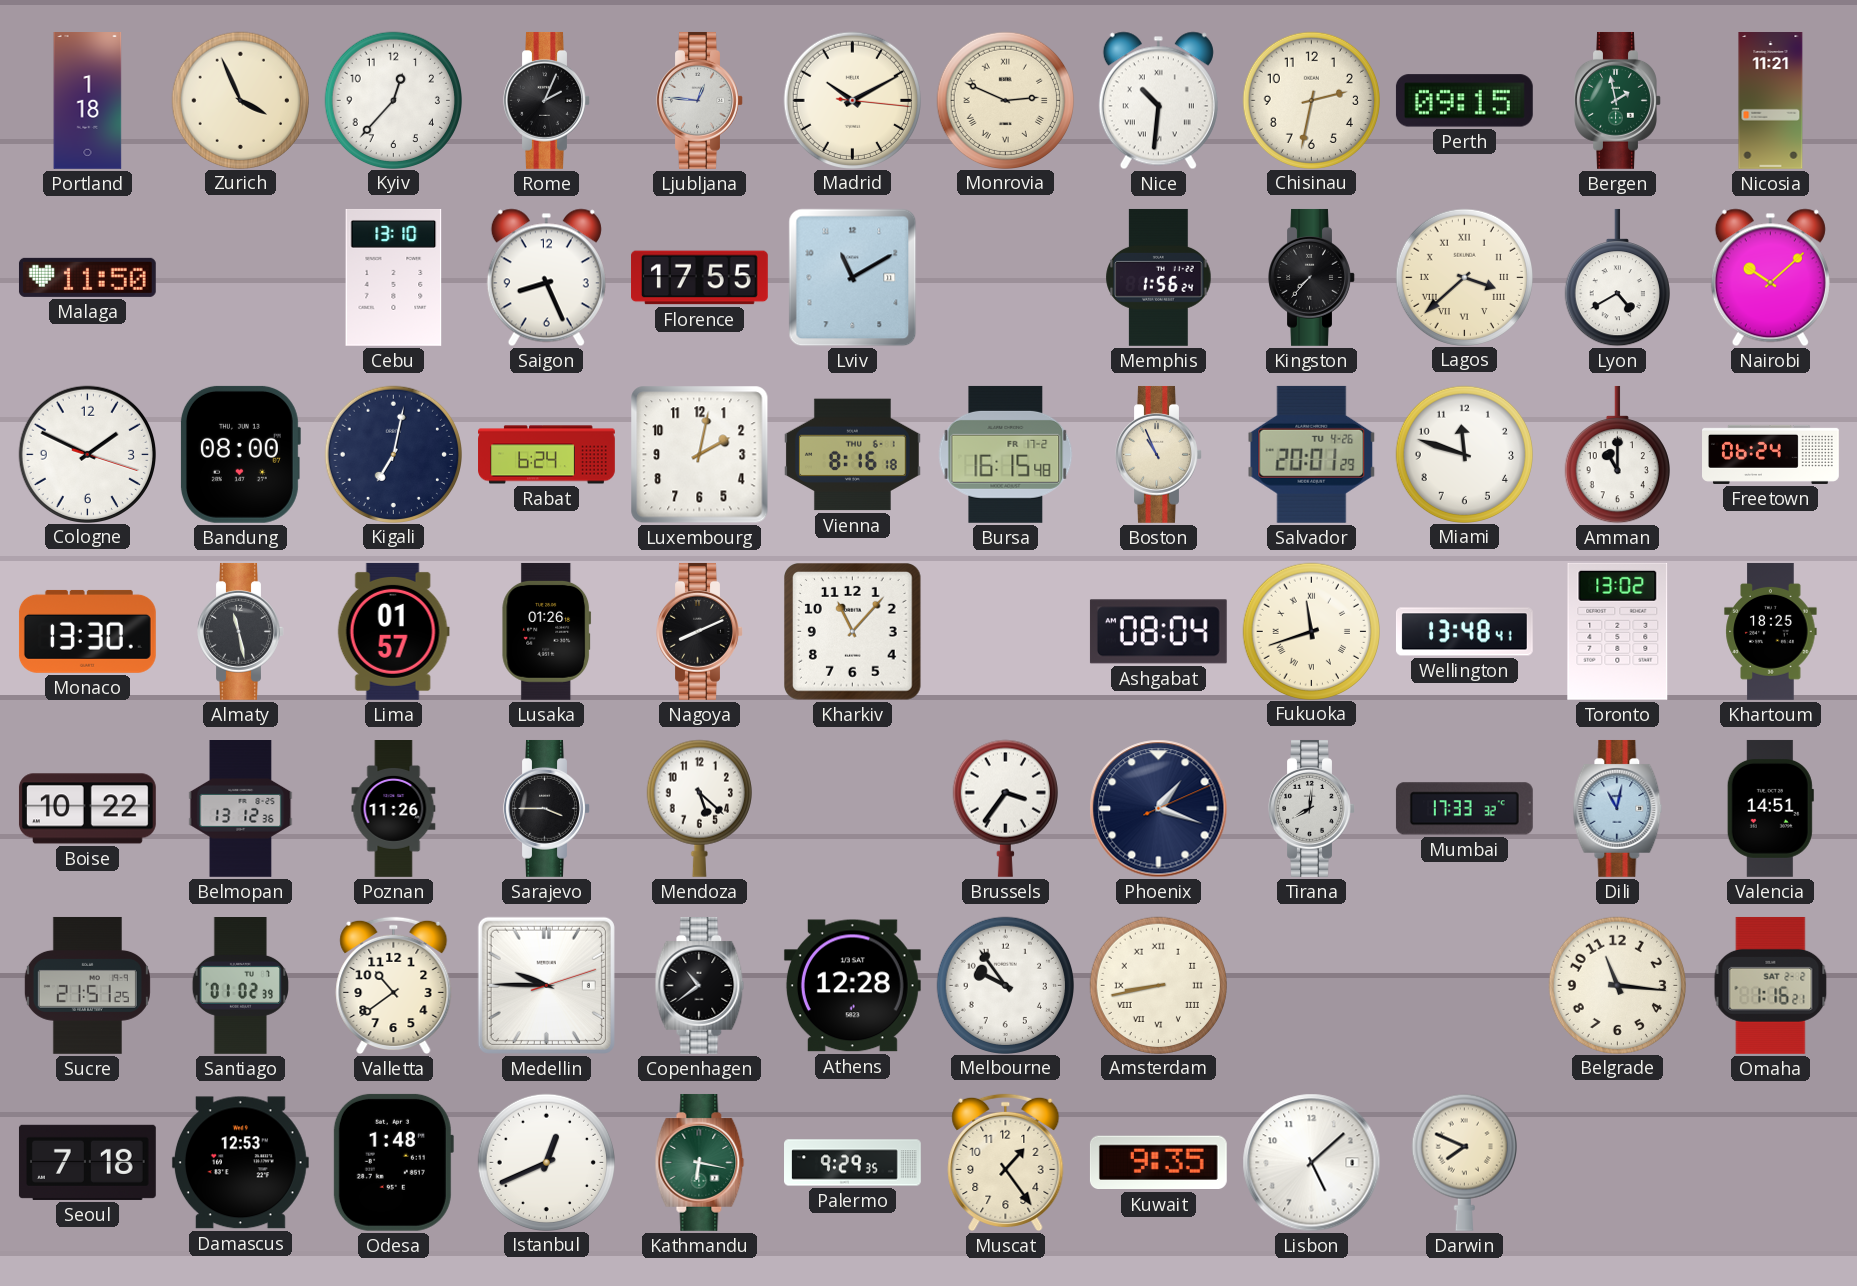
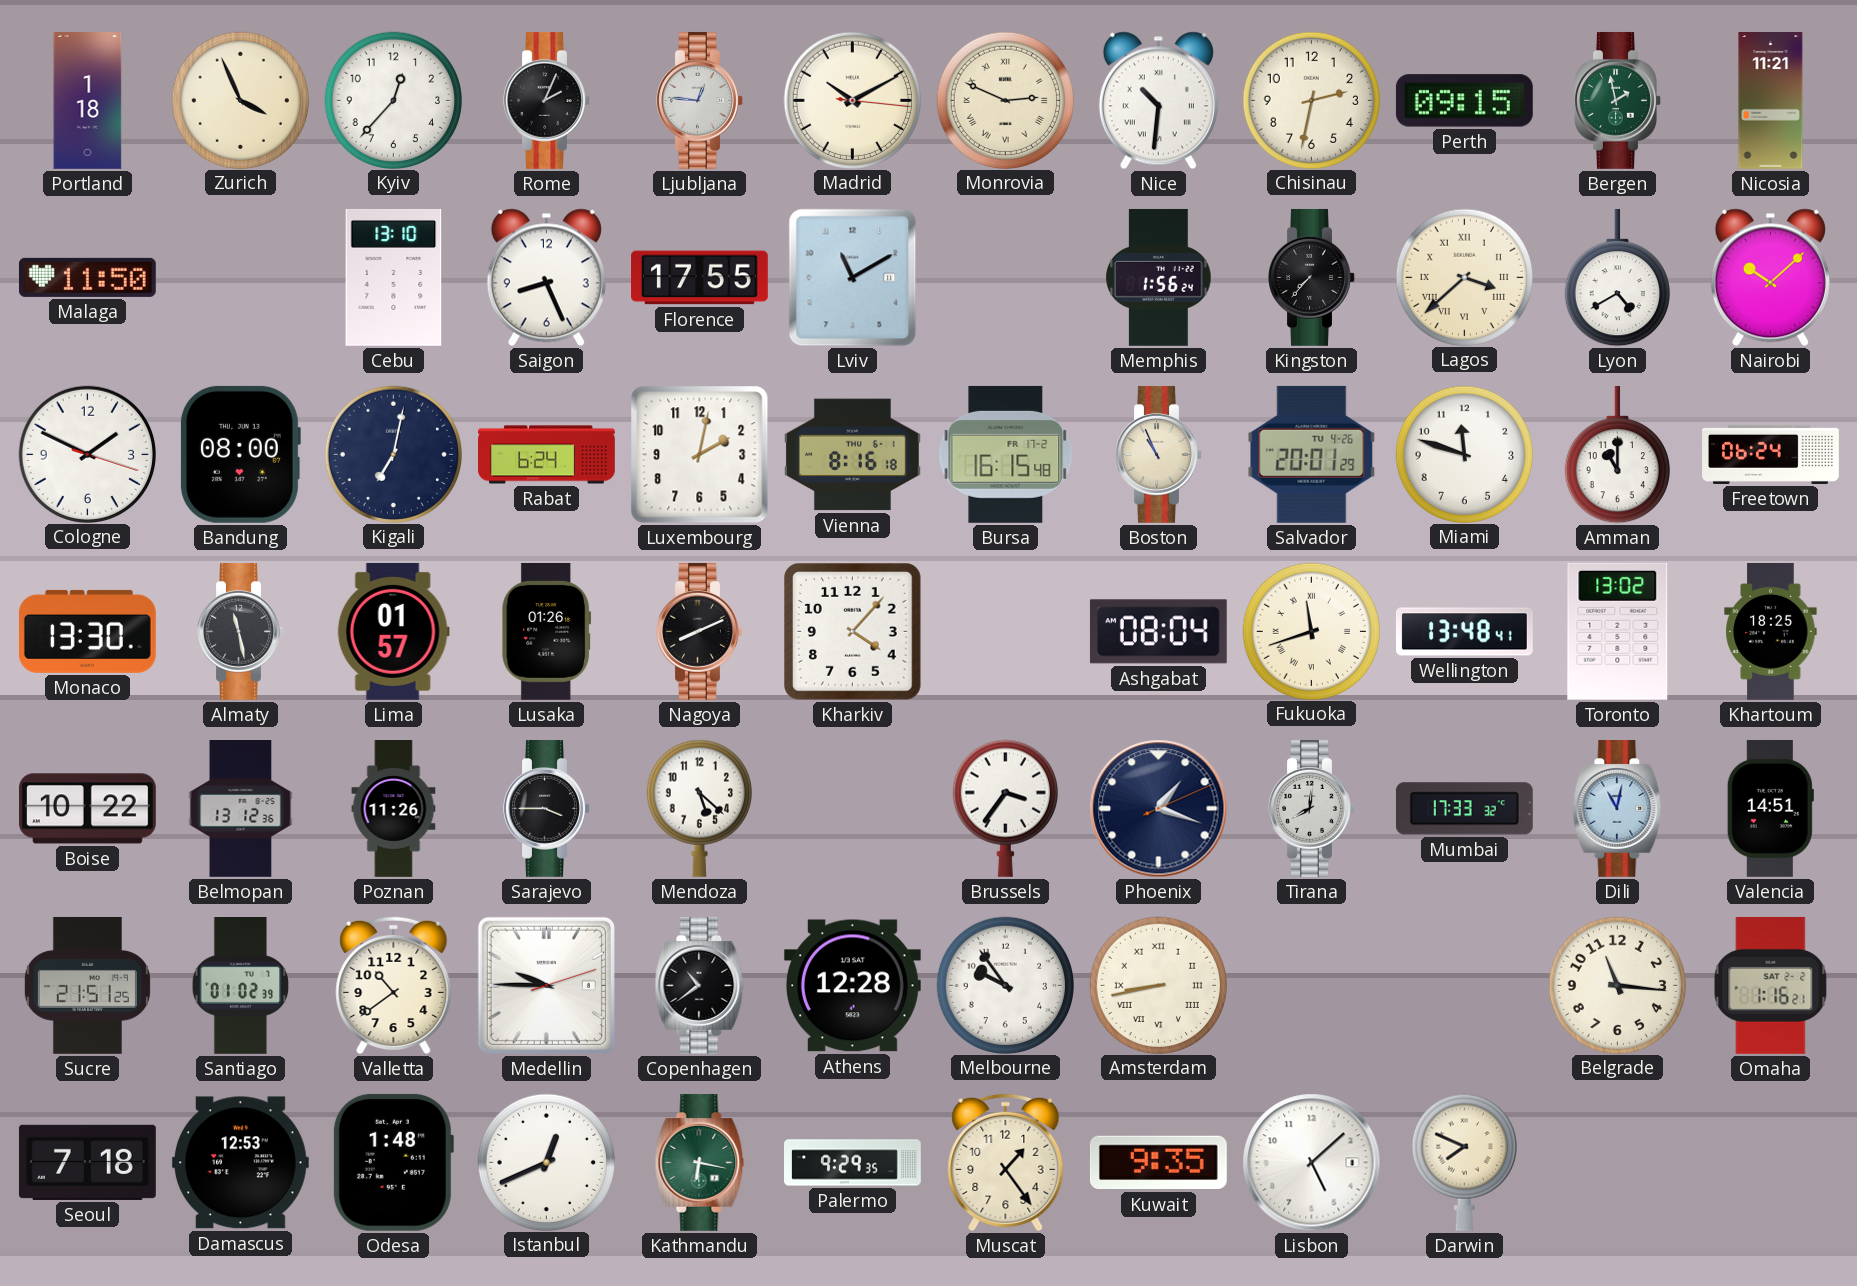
Kharkiv: 11:07 -> 4:07
